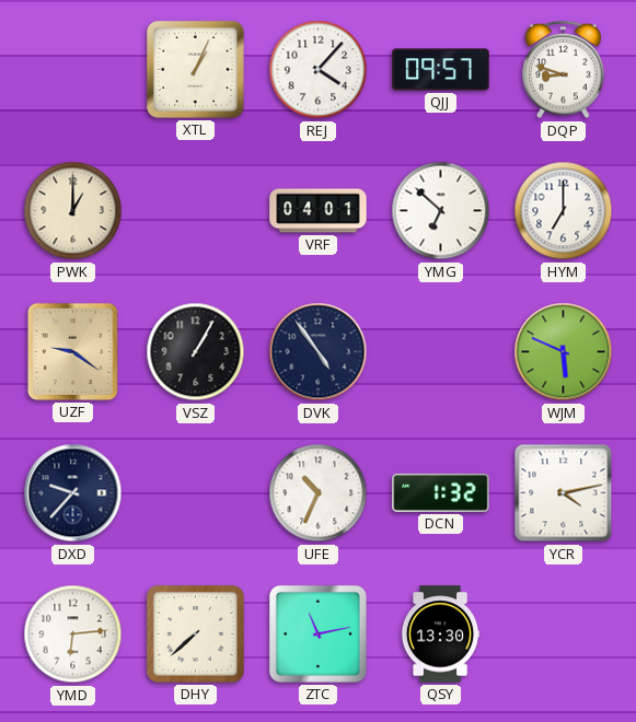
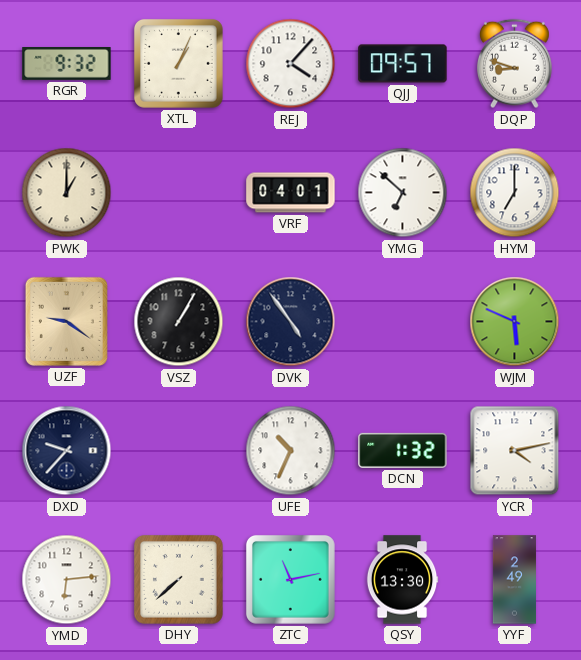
RGR: none -> 9:32
YYF: none -> 2:49
